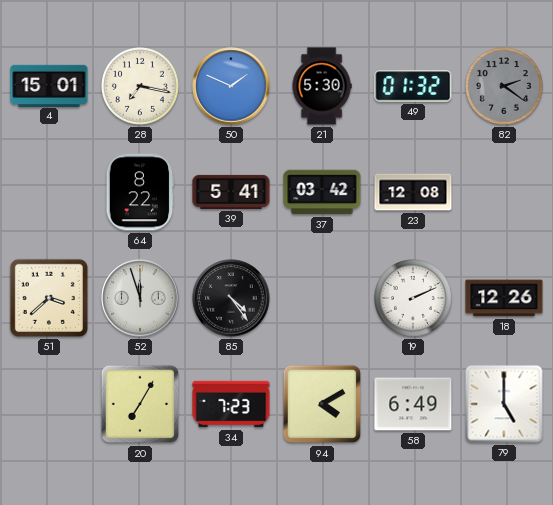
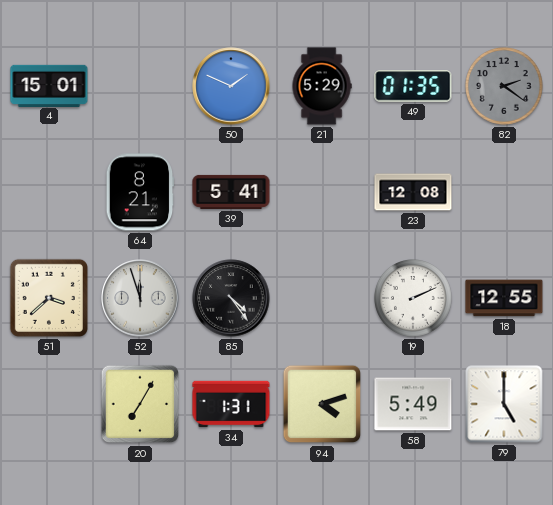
28: 7:17 -> none
21: 5:30 -> 5:29
49: 01:32 -> 01:35
64: 8:22 -> 8:21
37: 03:42 -> none
18: 12:26 -> 12:55
34: 7:23 -> 1:31
94: 4:10 -> 4:12
58: 6:49 -> 5:49
